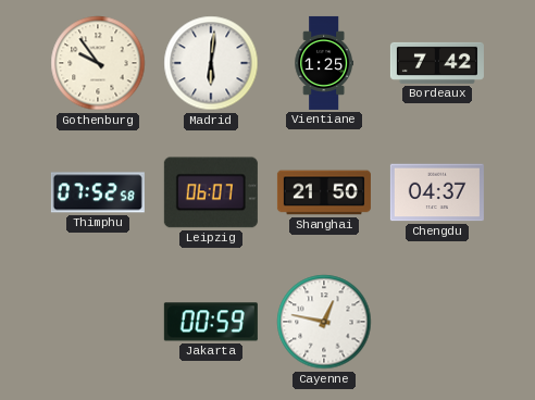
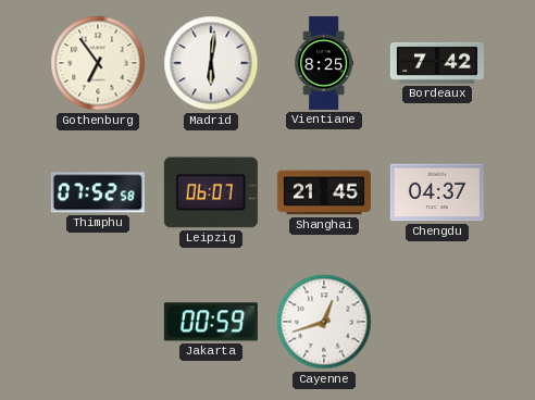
Gothenburg: 9:54 -> 6:54
Vientiane: 1:25 -> 8:25
Shanghai: 21:50 -> 21:45
Cayenne: 12:47 -> 12:42
